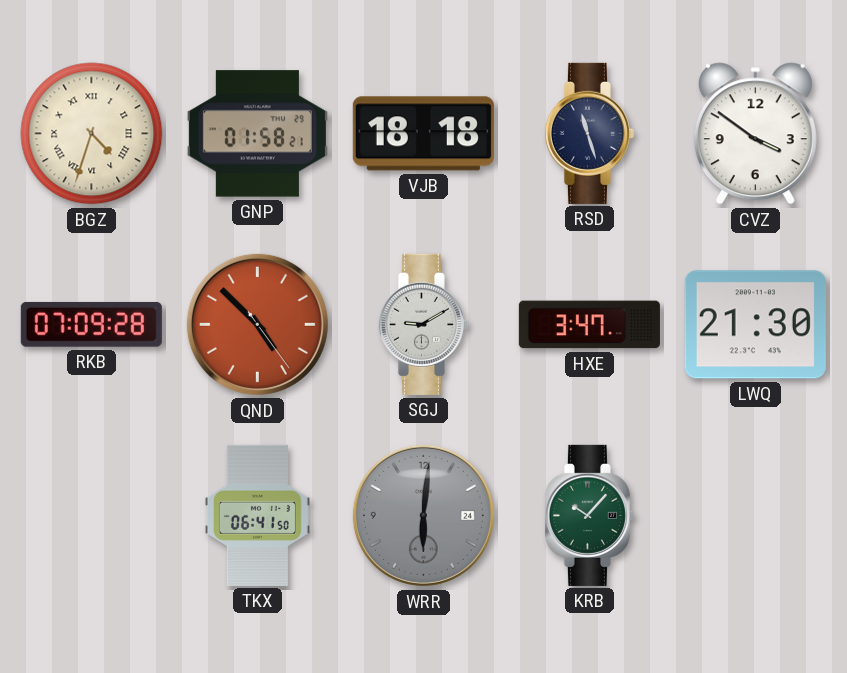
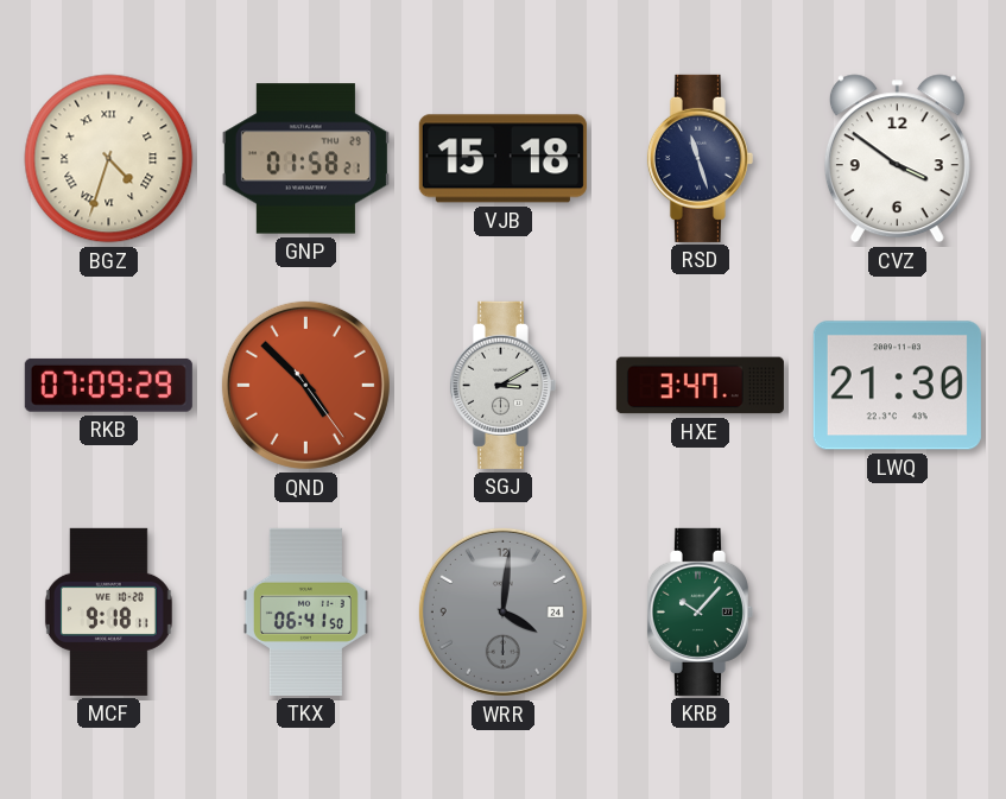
VJB: 18:18 -> 15:18
RKB: 07:09:28 -> 07:09:29
SGJ: 9:10 -> 3:10
MCF: none -> 9:18
WRR: 6:01 -> 4:01
